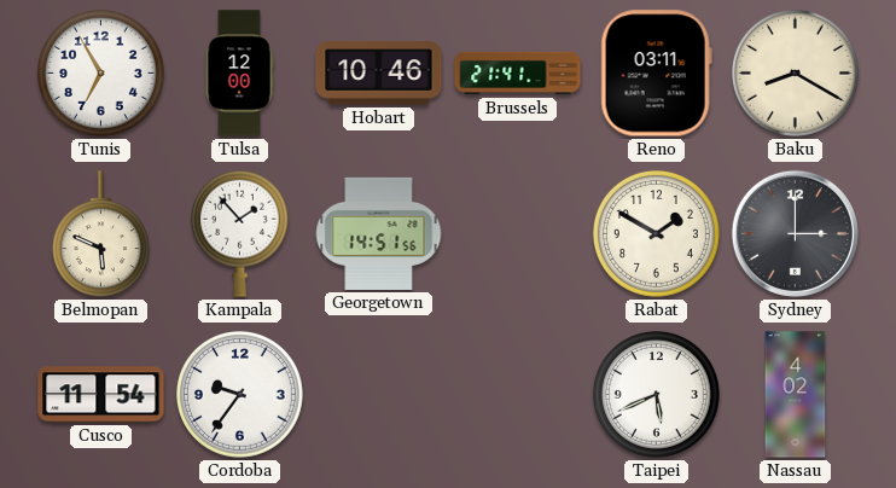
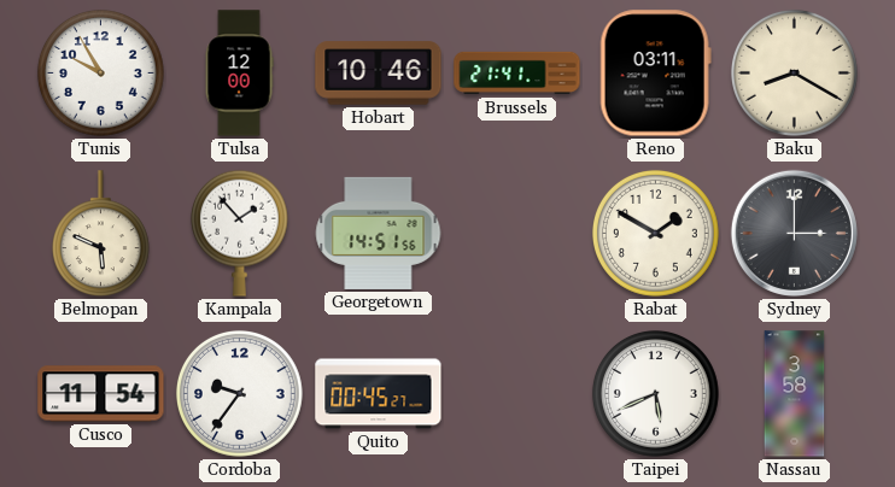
Tunis: 6:55 -> 9:55
Quito: none -> 00:45
Nassau: 4:02 -> 3:58
